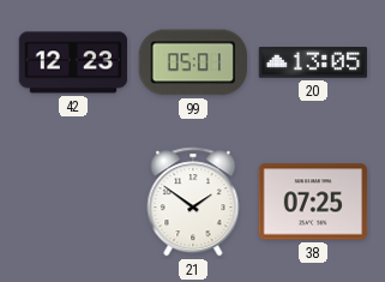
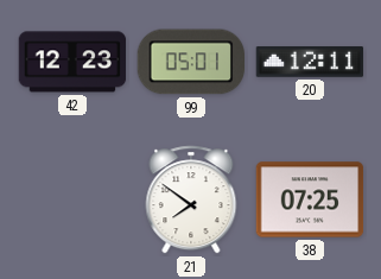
20: 13:05 -> 12:11
21: 1:51 -> 7:51
